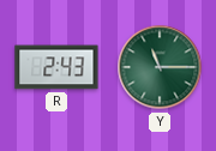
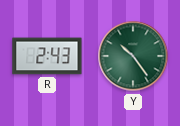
Y: 11:15 -> 10:24
